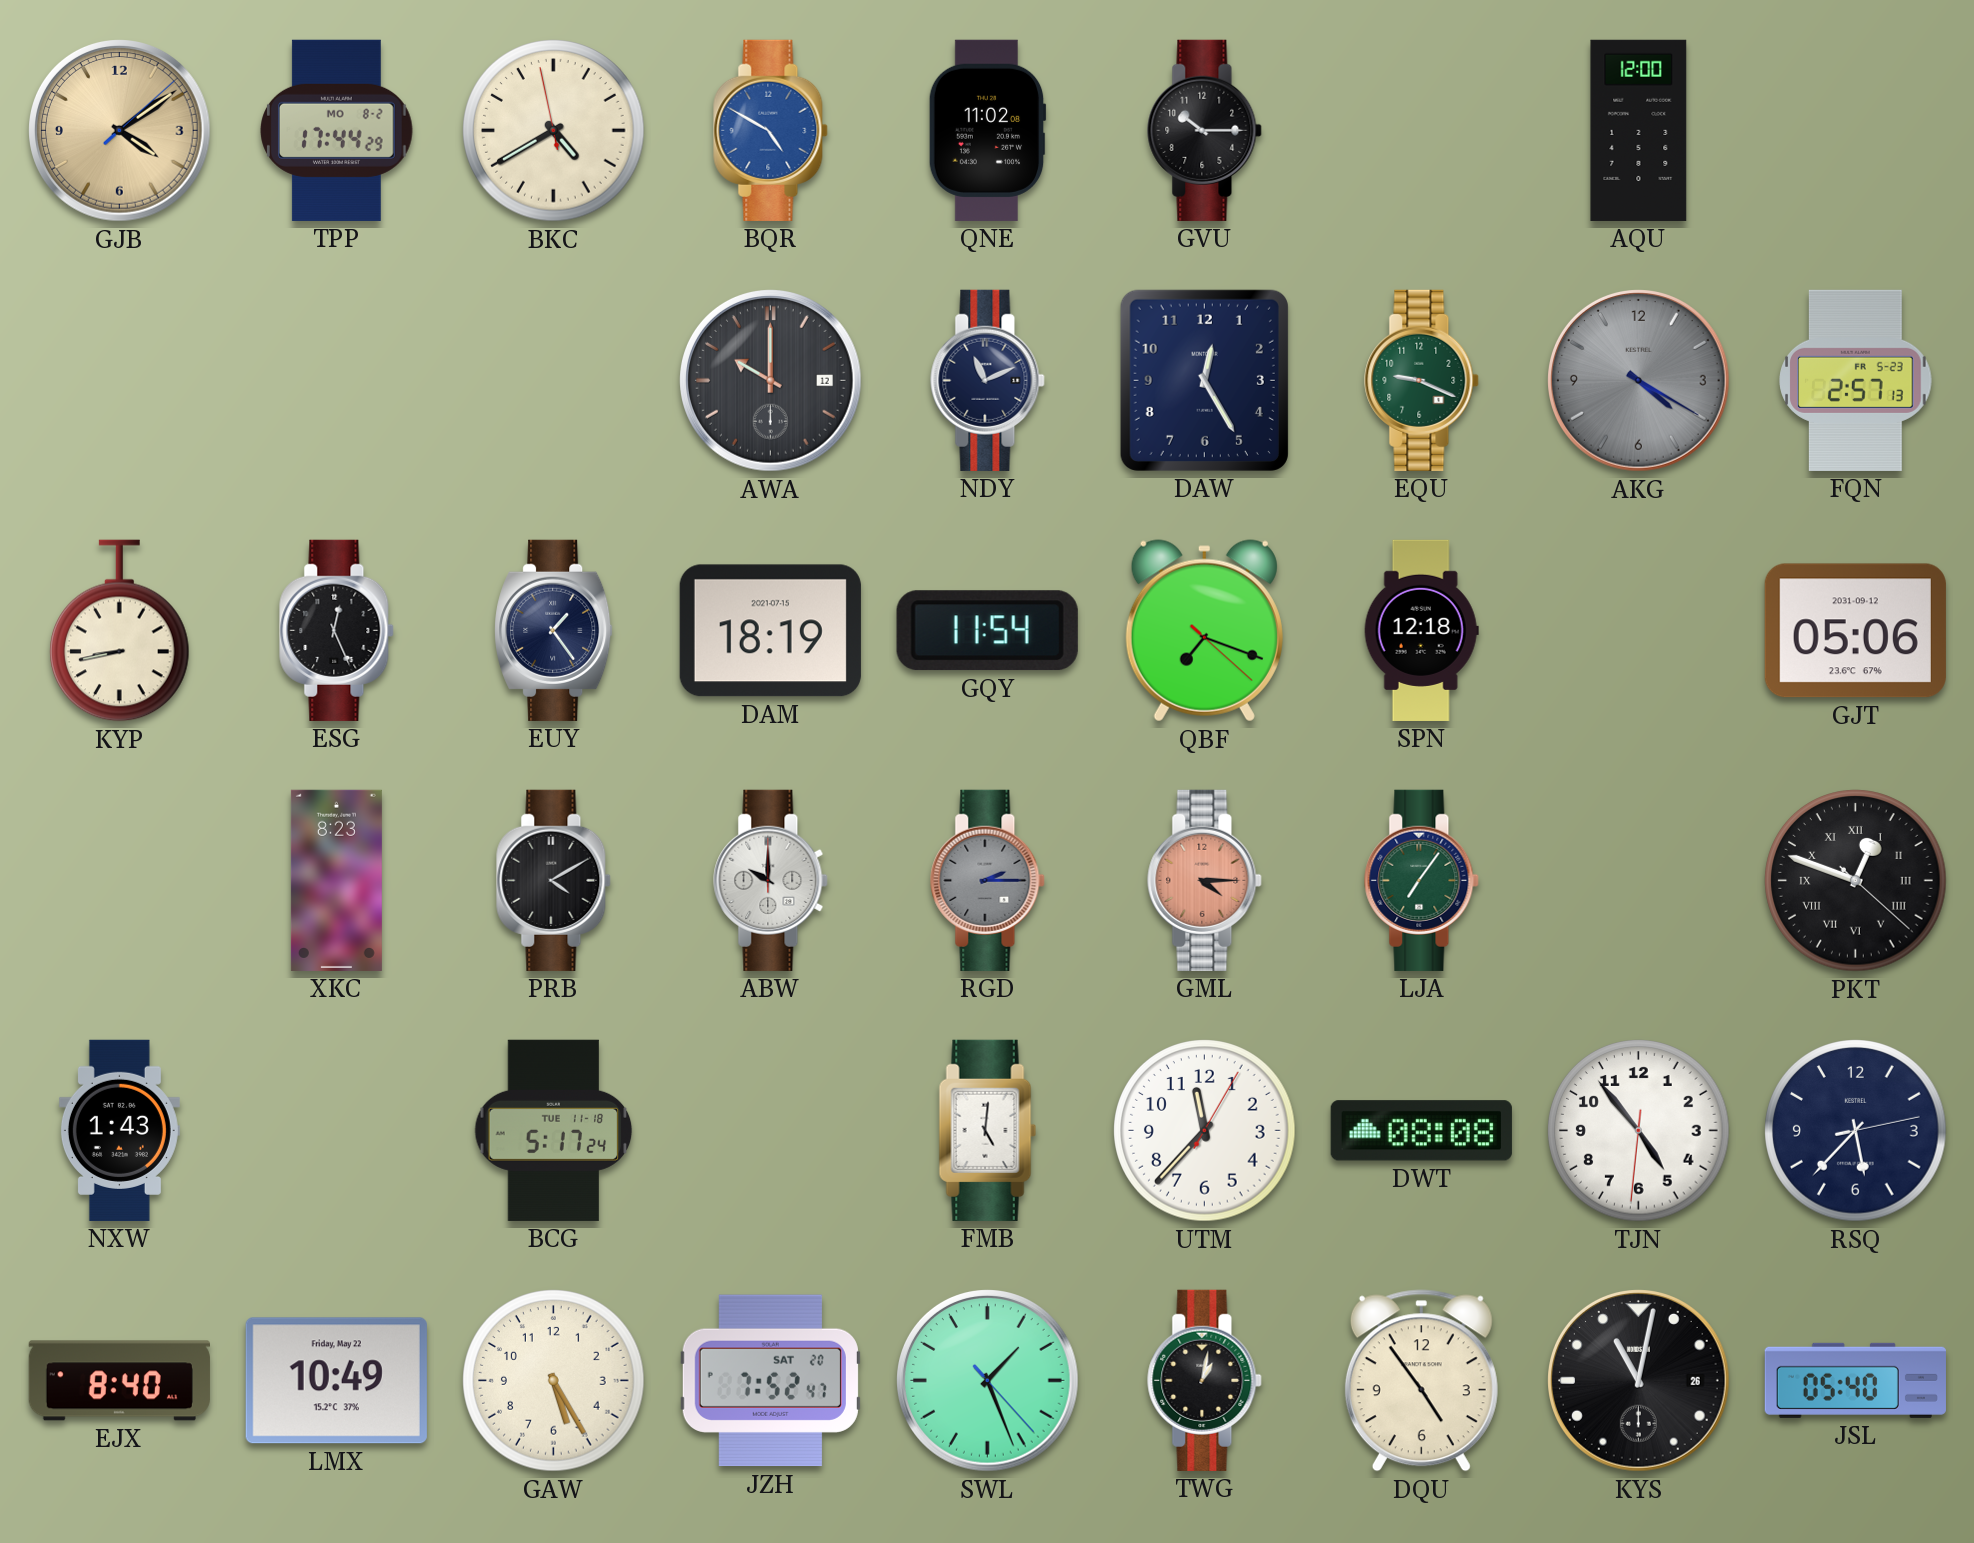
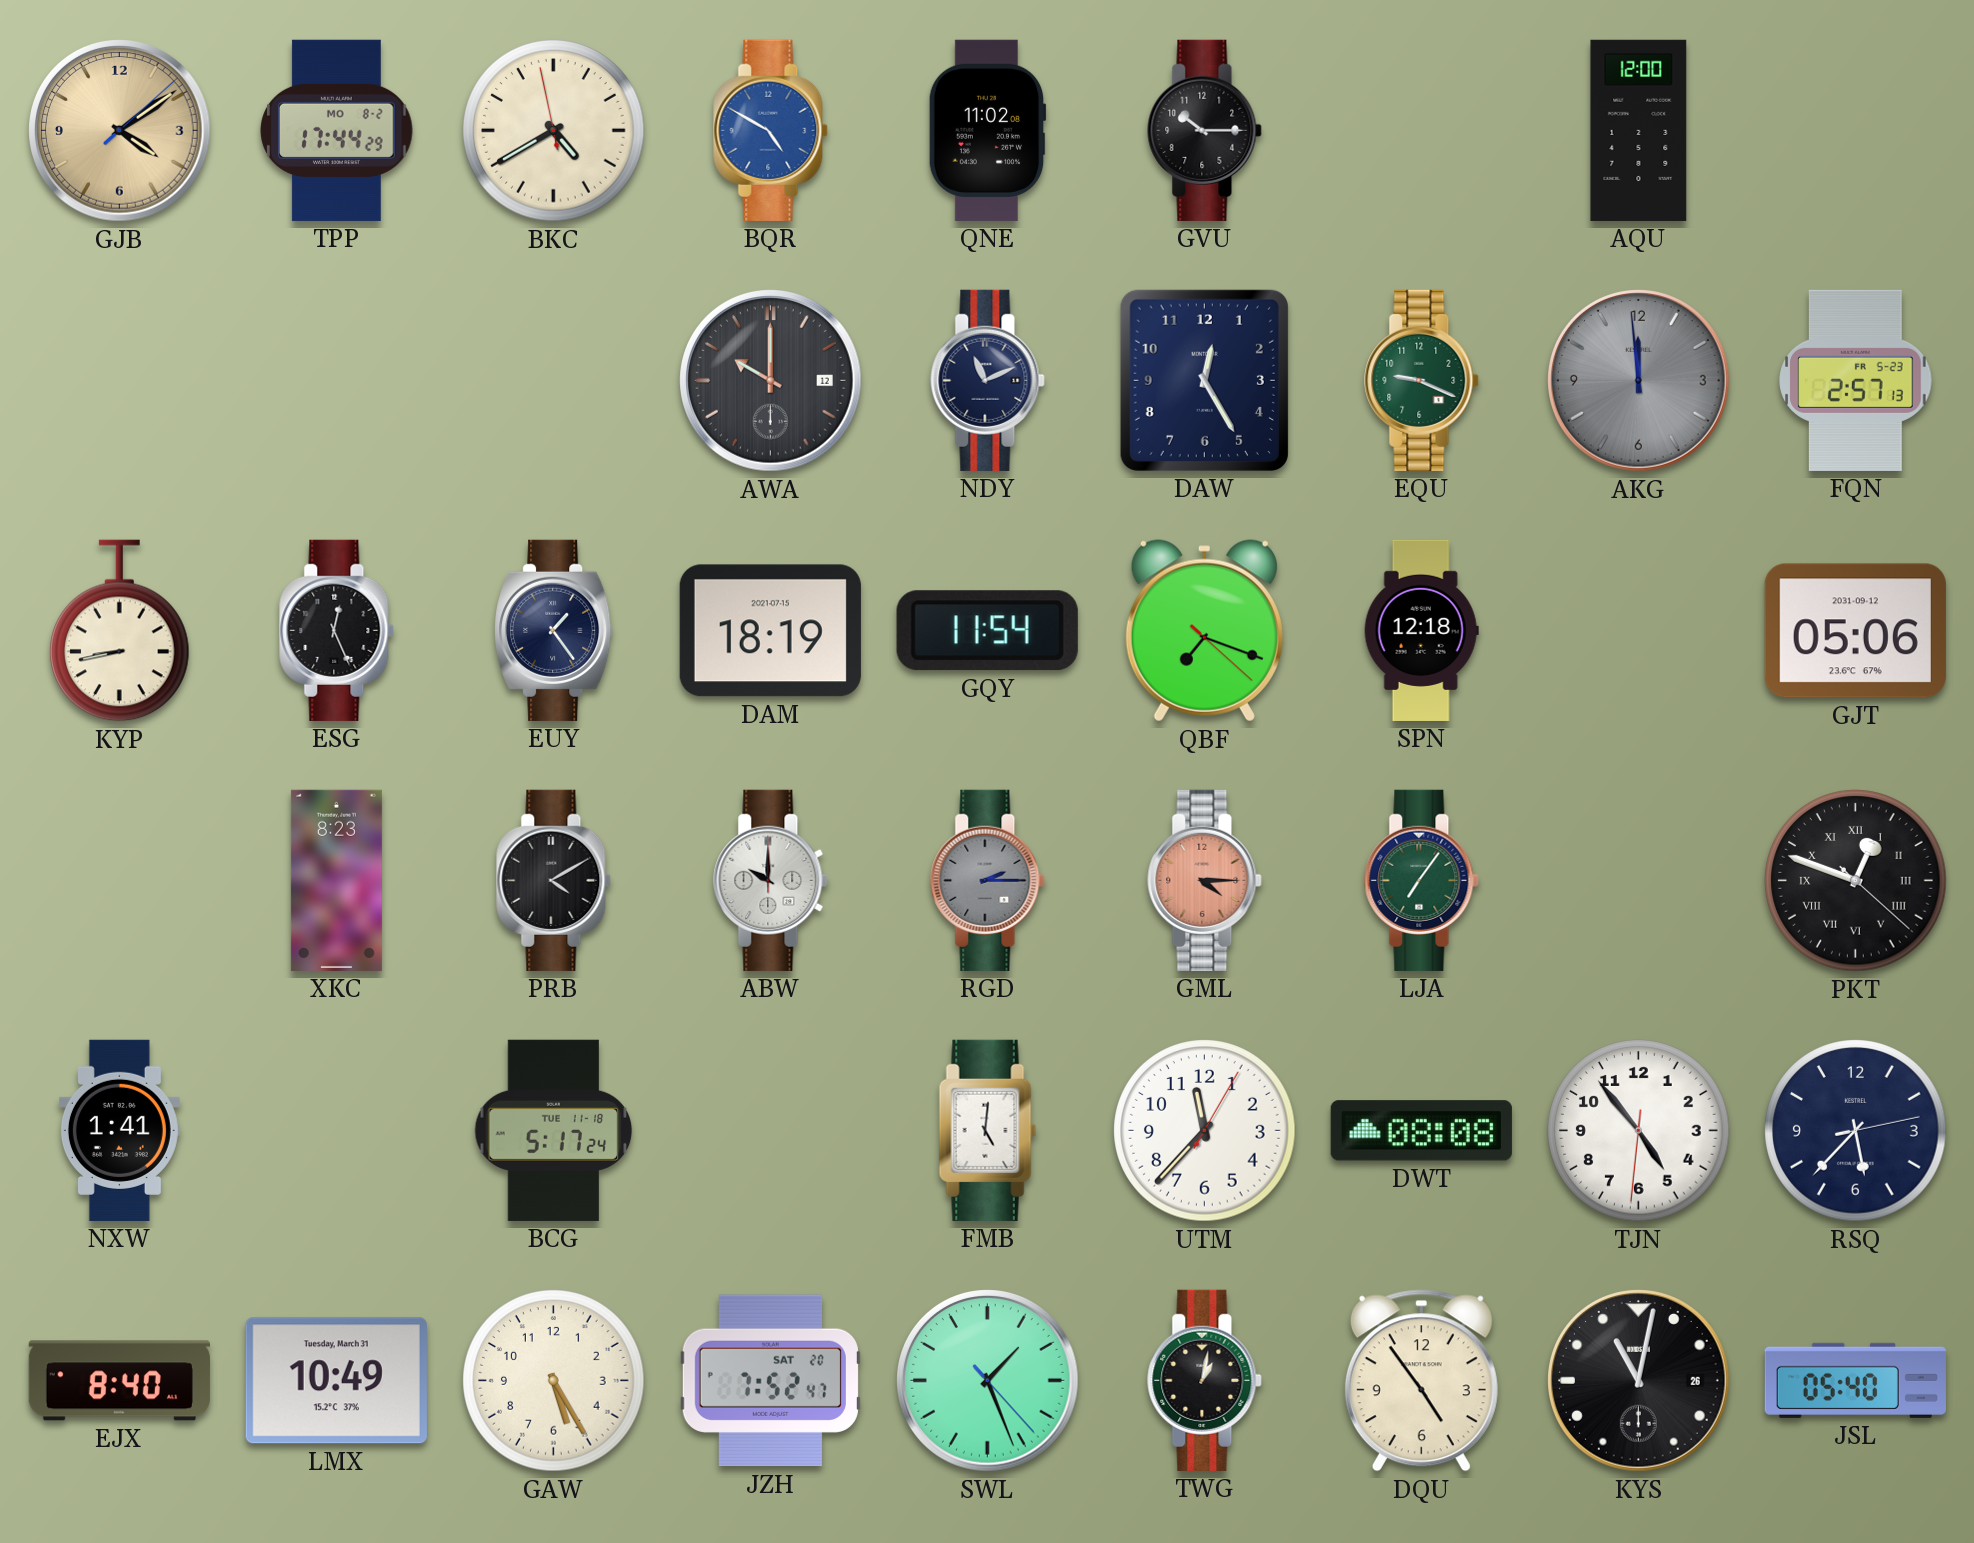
AKG: 4:20 -> 11:59
NXW: 1:43 -> 1:41
LMX date: Friday, May 22 -> Tuesday, March 31
